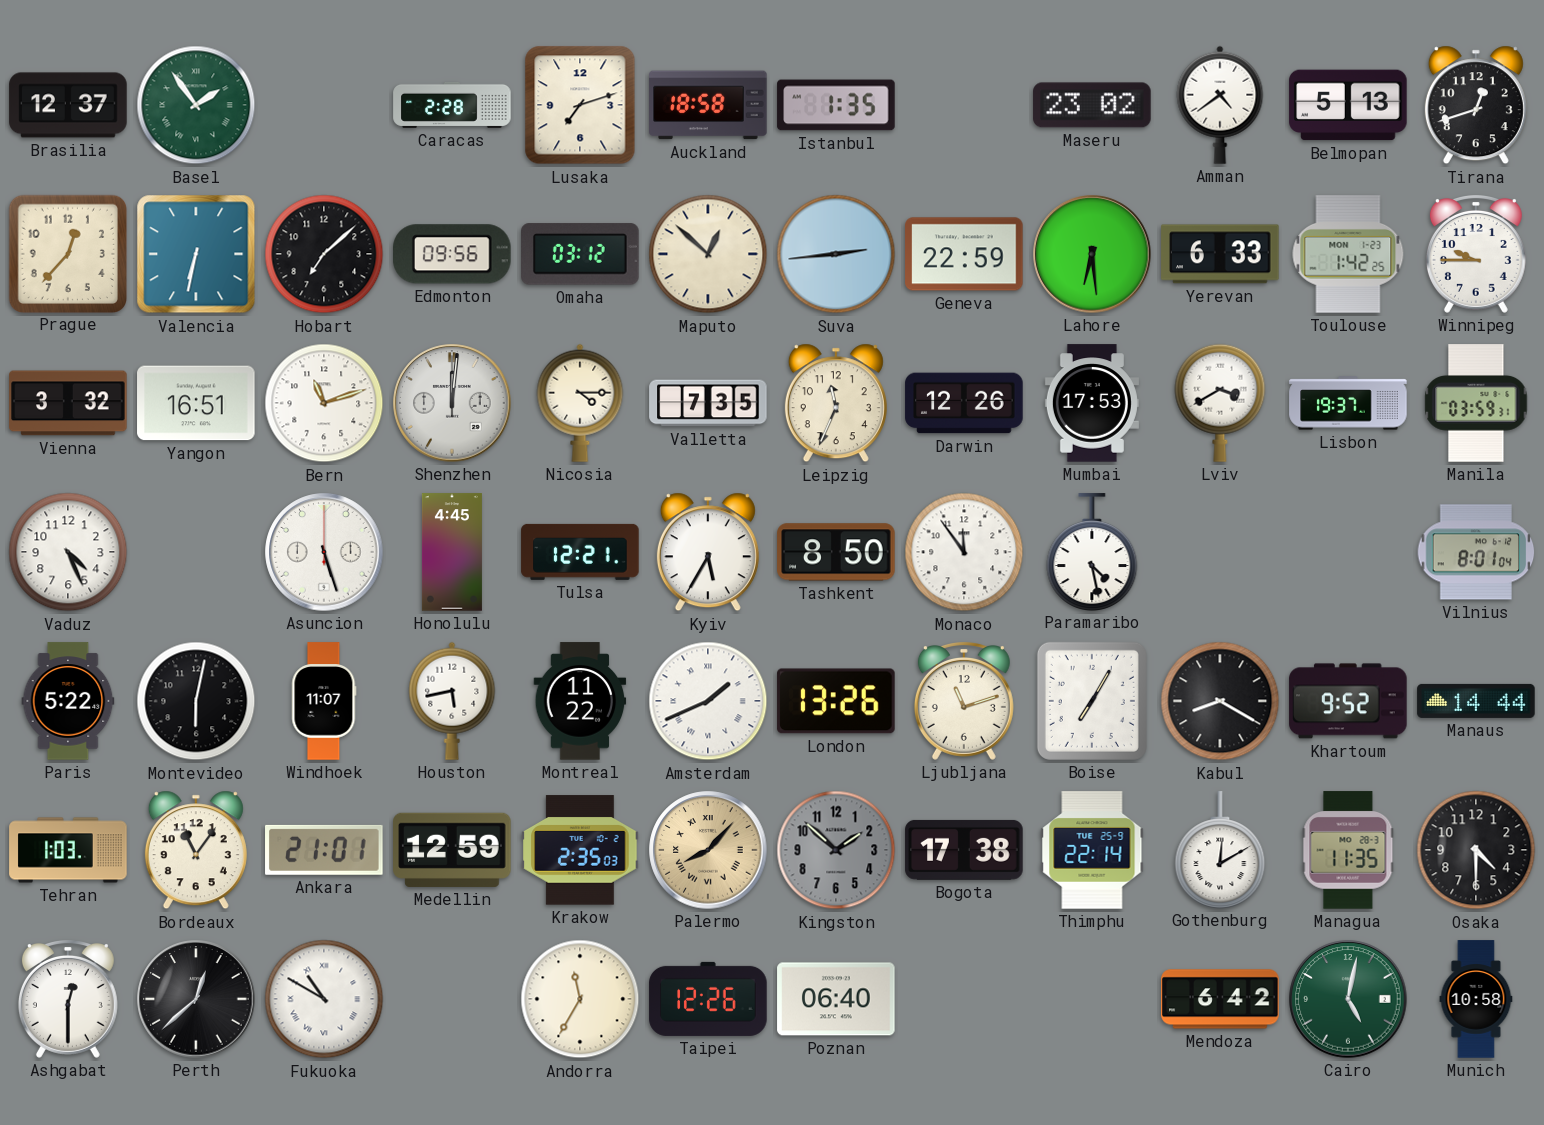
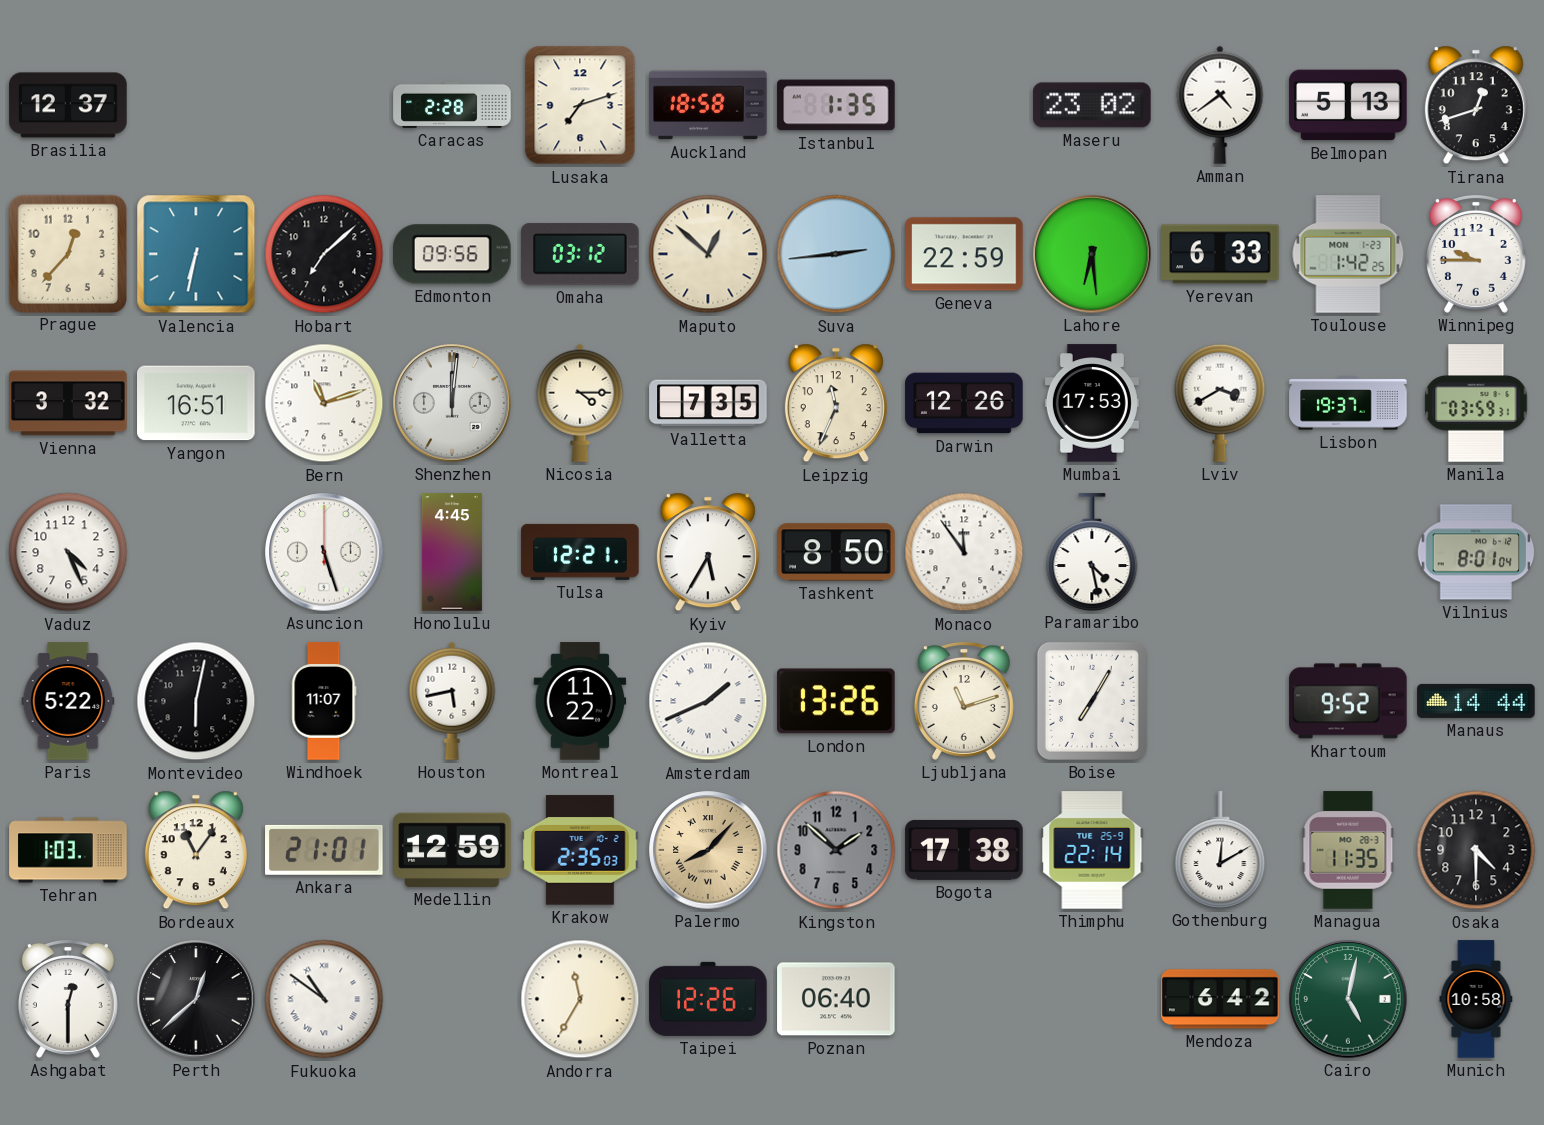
Basel: 1:54 -> none
Kabul: 8:20 -> none
Fukuoka: 10:50 -> 10:51
